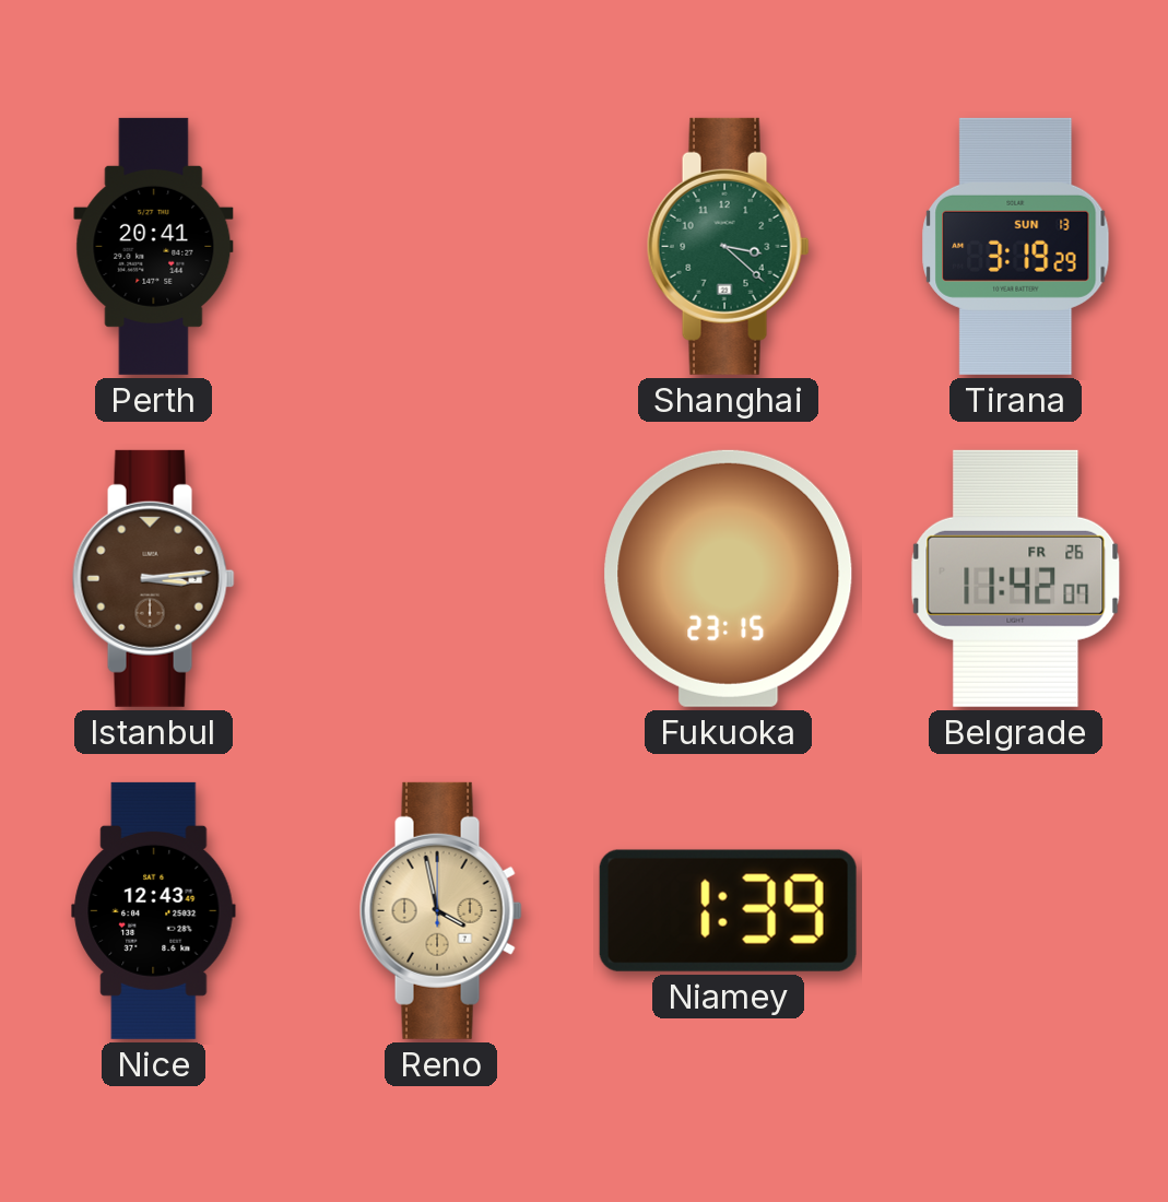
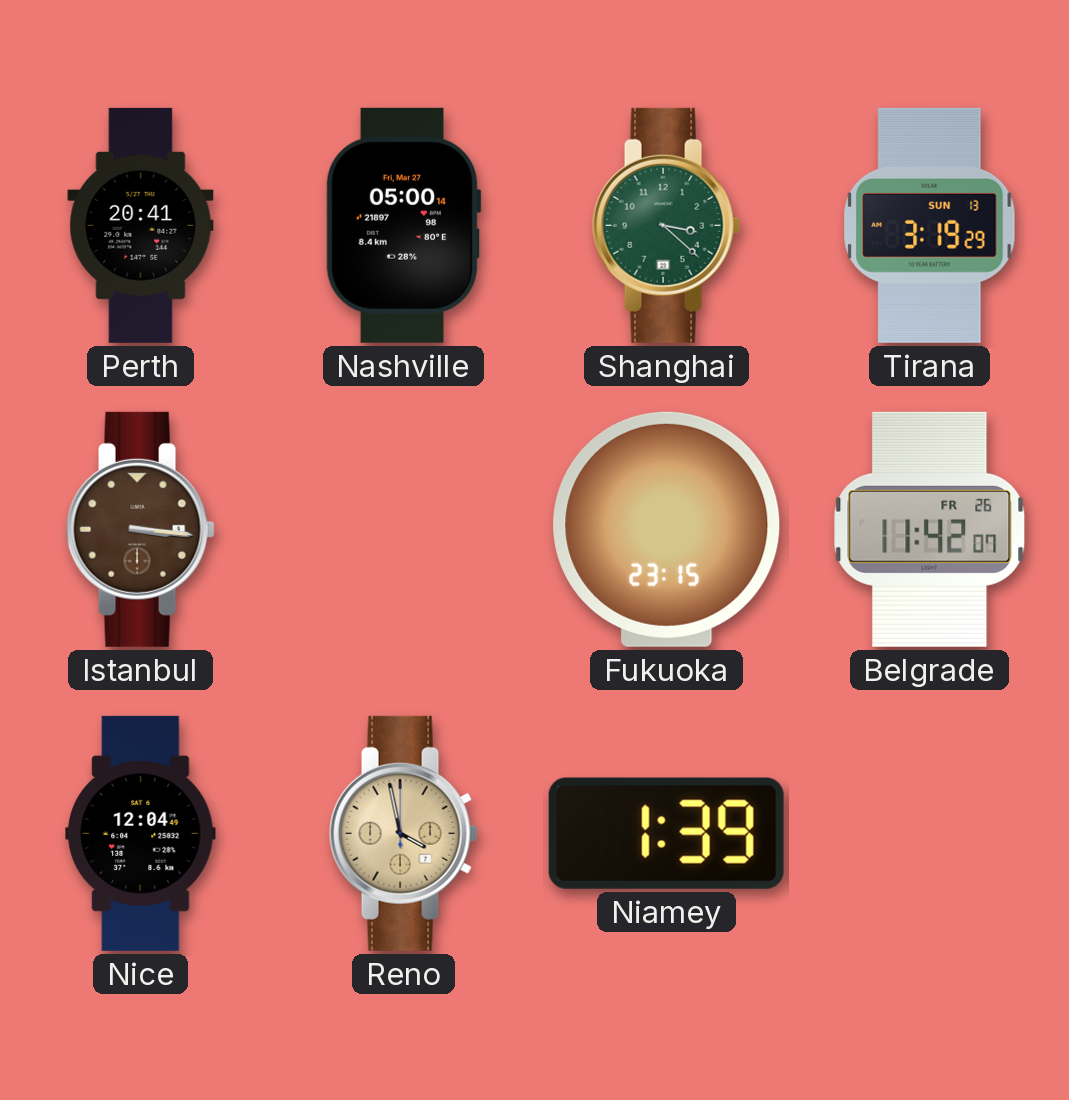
Nashville: none -> 05:00
Istanbul: 3:14 -> 3:16
Nice: 12:43 -> 12:04
